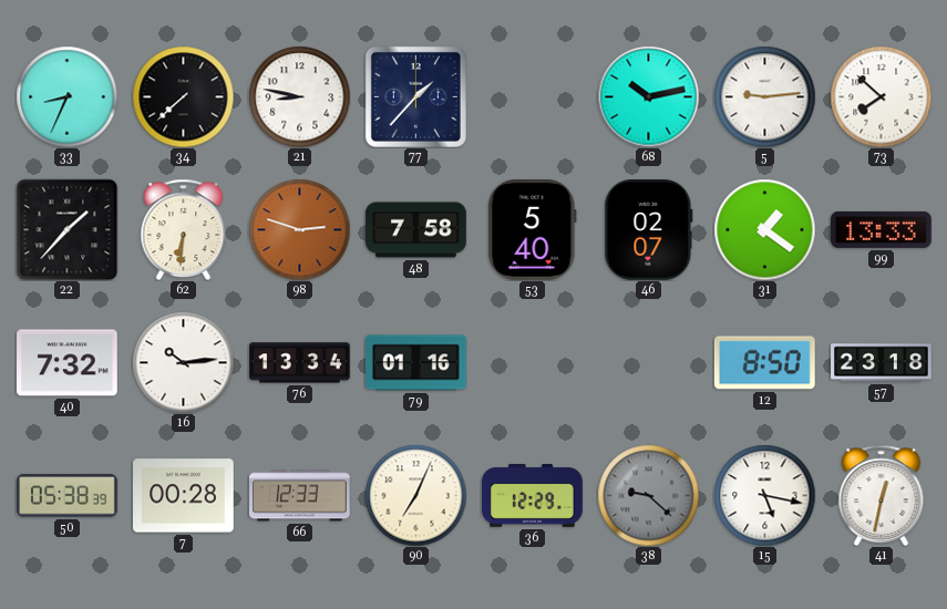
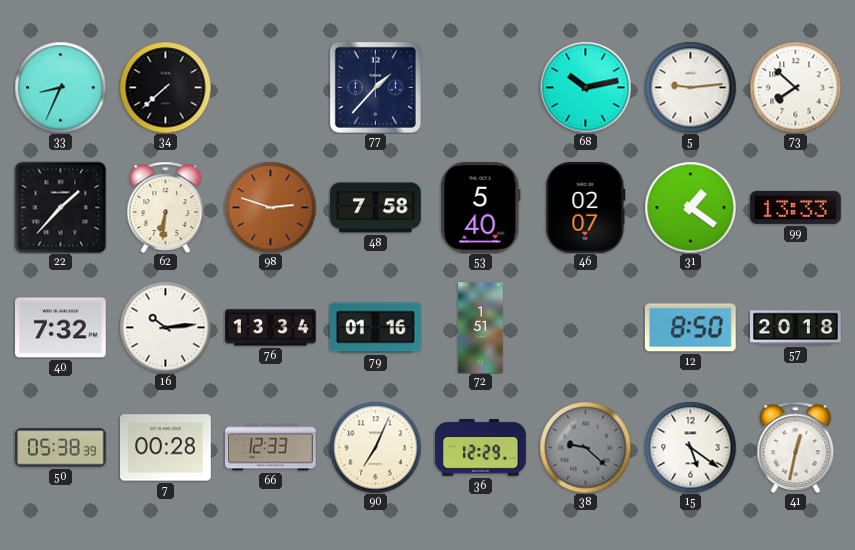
21: 8:47 -> none
72: none -> 1:51
57: 23:18 -> 20:18
15: 5:17 -> 5:21
